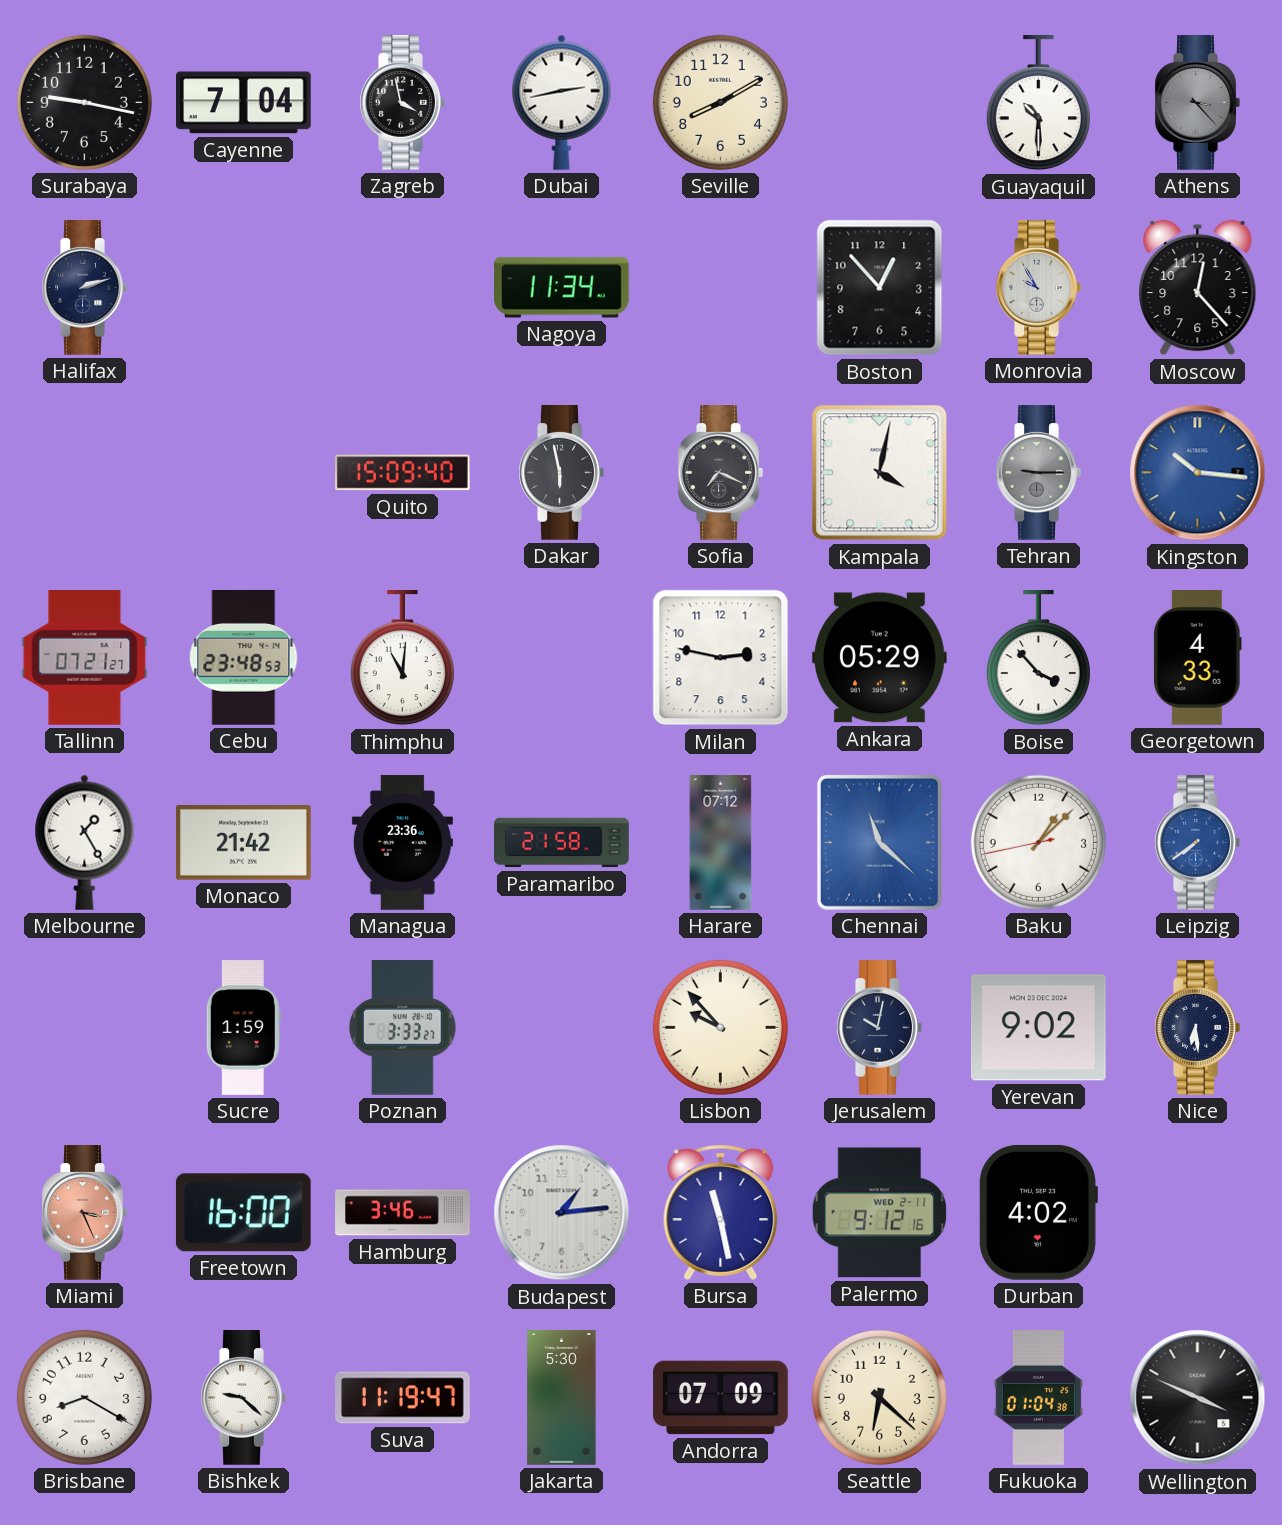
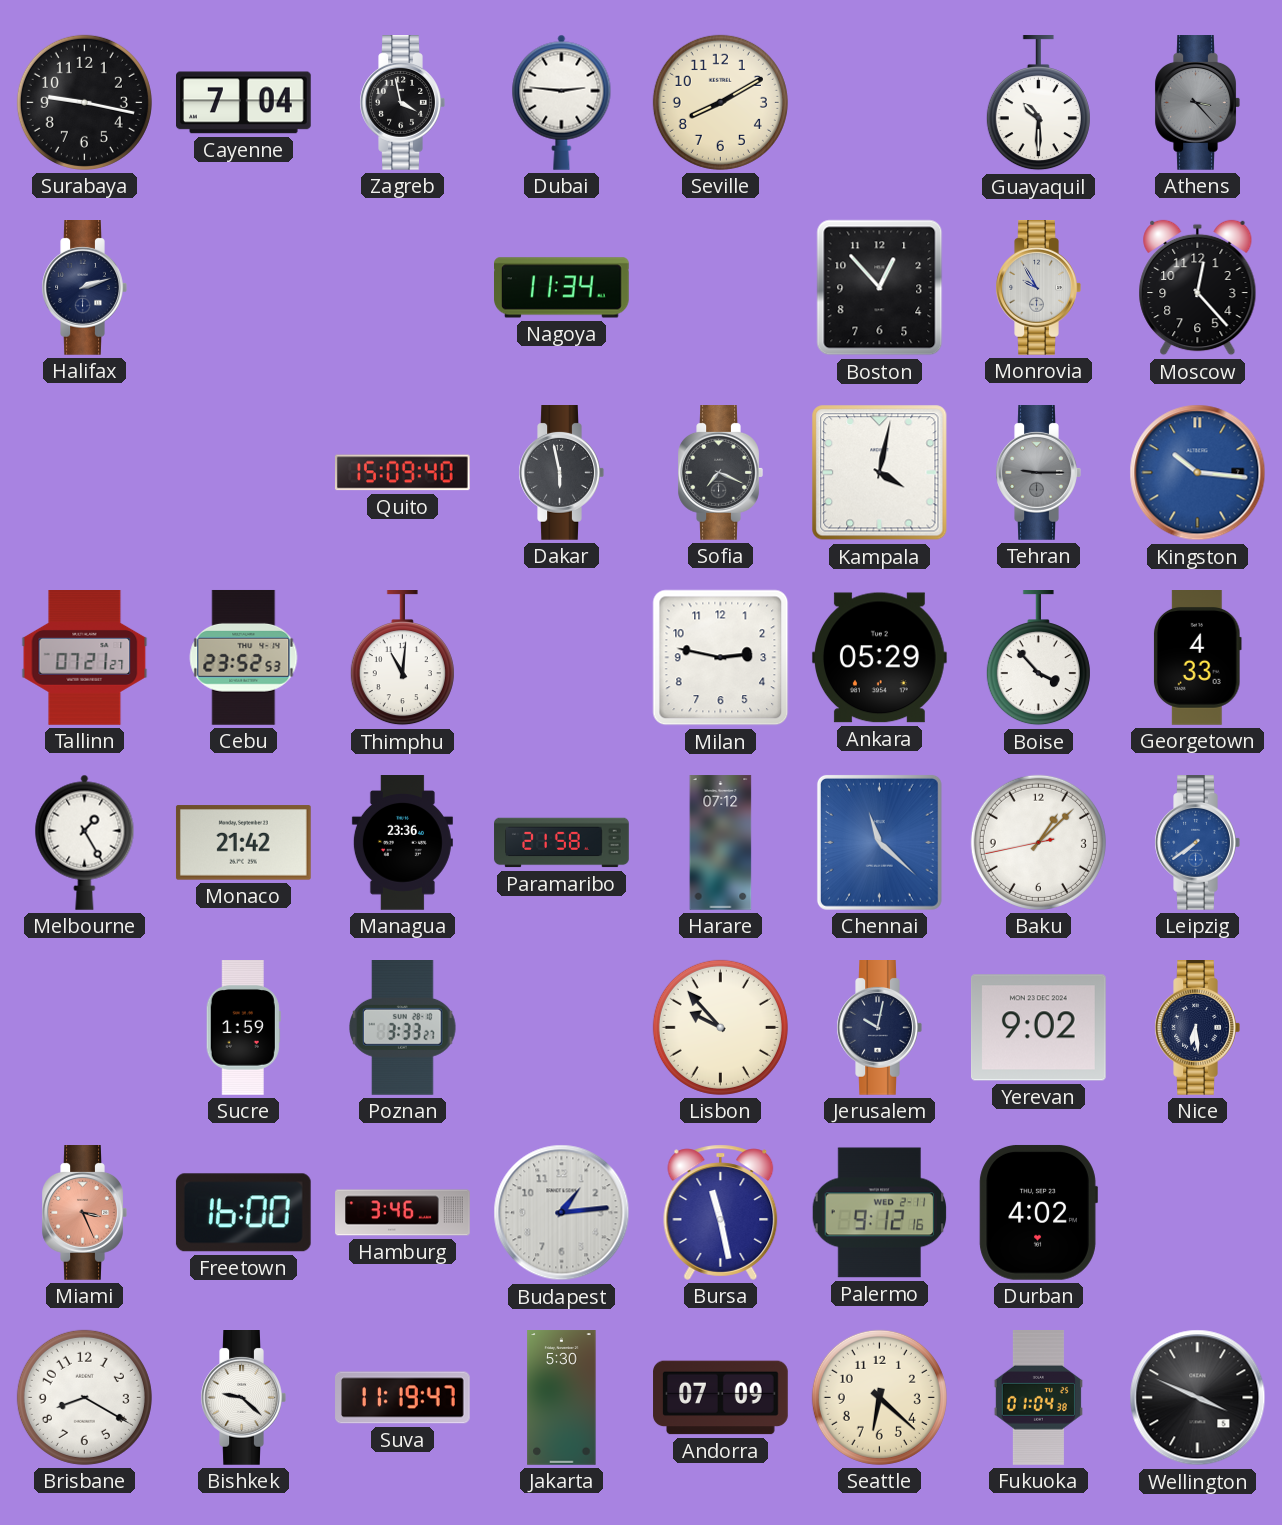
Dubai: 2:43 -> 2:46
Cebu: 23:48 -> 23:52
